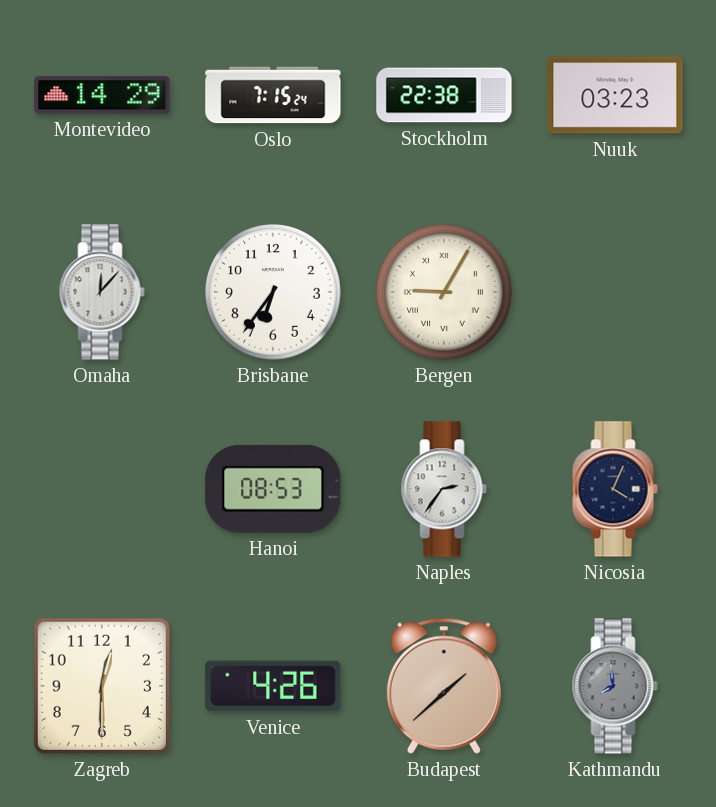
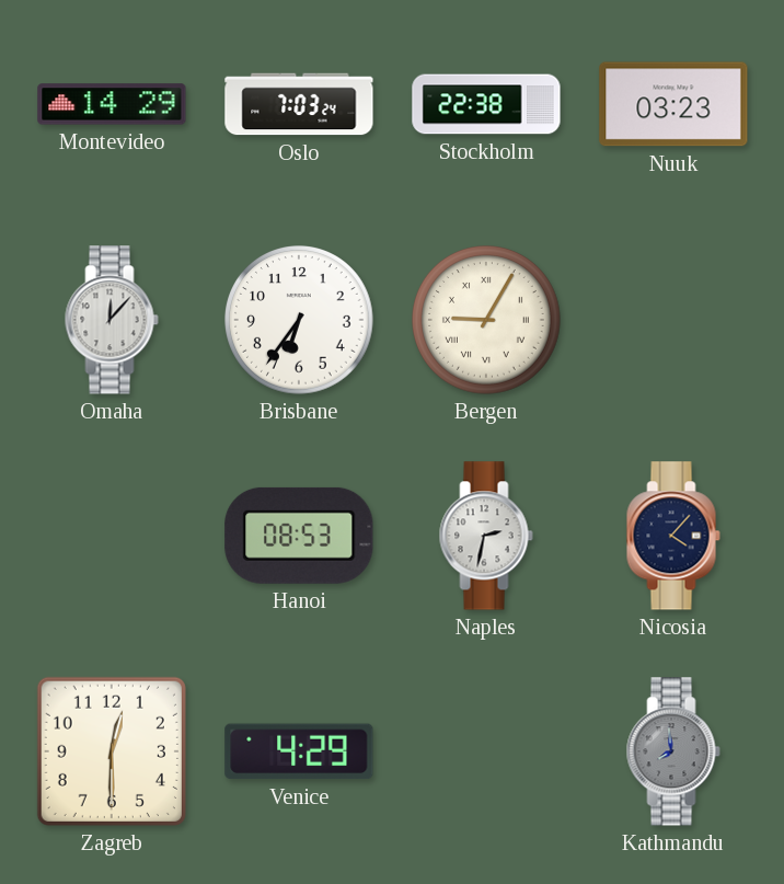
Oslo: 7:15 -> 7:03
Naples: 2:36 -> 2:32
Nicosia: 4:04 -> 4:07
Venice: 4:26 -> 4:29
Budapest: 1:38 -> none
